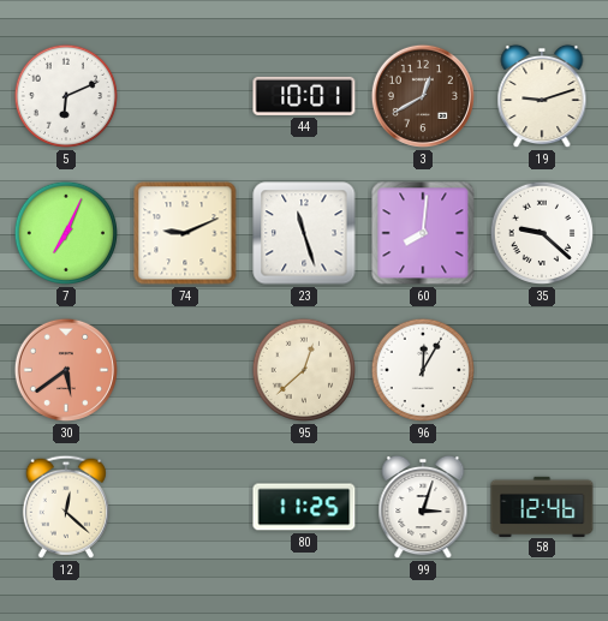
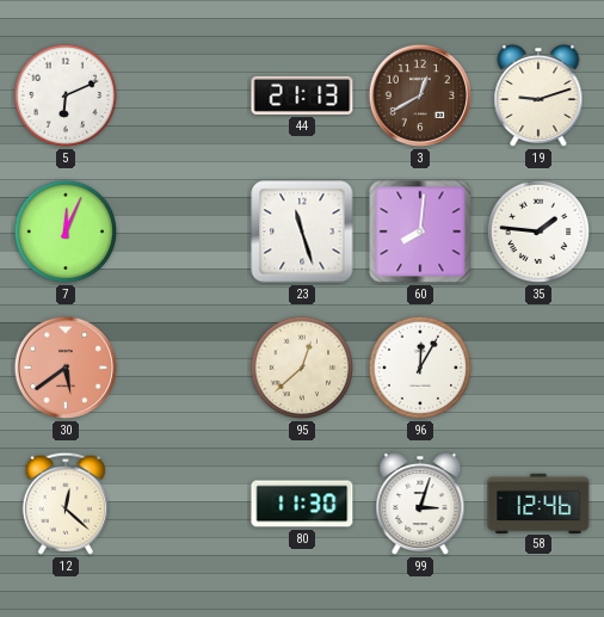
44: 10:01 -> 21:13
7: 7:04 -> 12:04
74: 9:11 -> none
35: 9:22 -> 1:46
80: 11:25 -> 11:30
